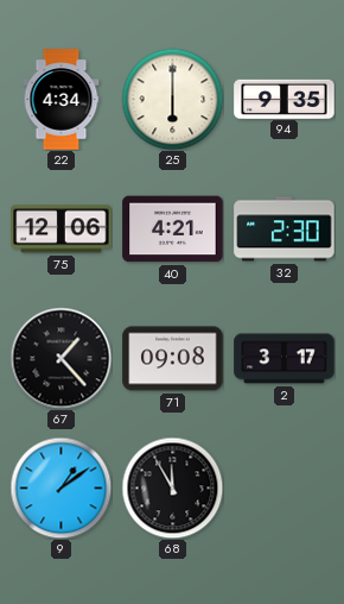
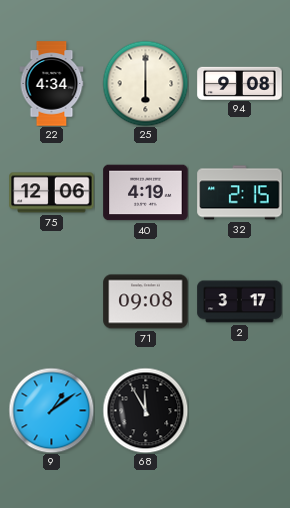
94: 9:35 -> 9:08
40: 4:21 -> 4:19
32: 2:30 -> 2:15
67: 1:23 -> none
